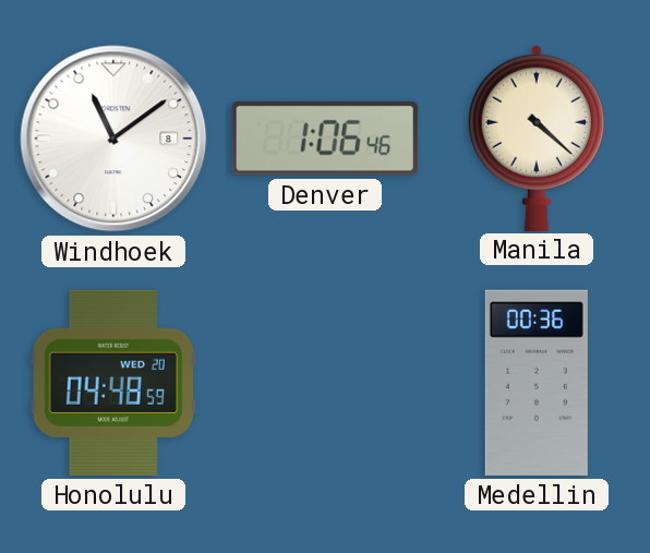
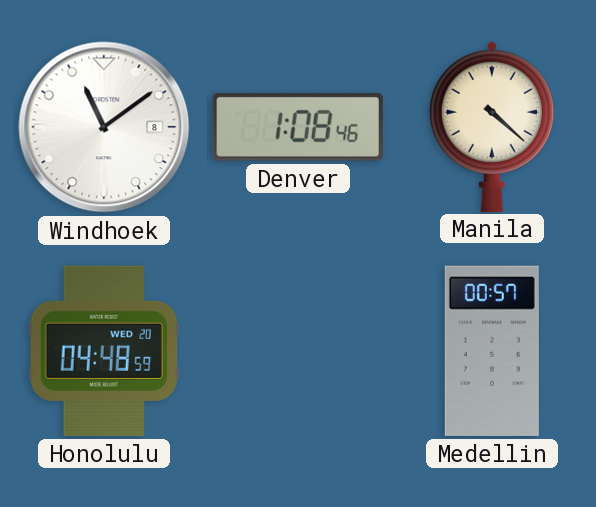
Denver: 1:06 -> 1:08
Medellin: 00:36 -> 00:57
